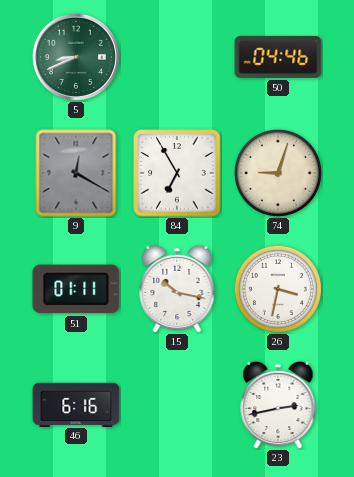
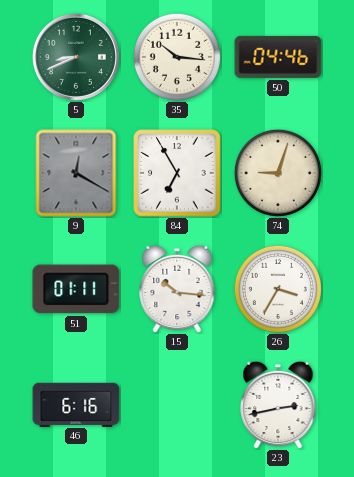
35: none -> 10:16
15: 10:17 -> 10:16
26: 3:32 -> 3:35
